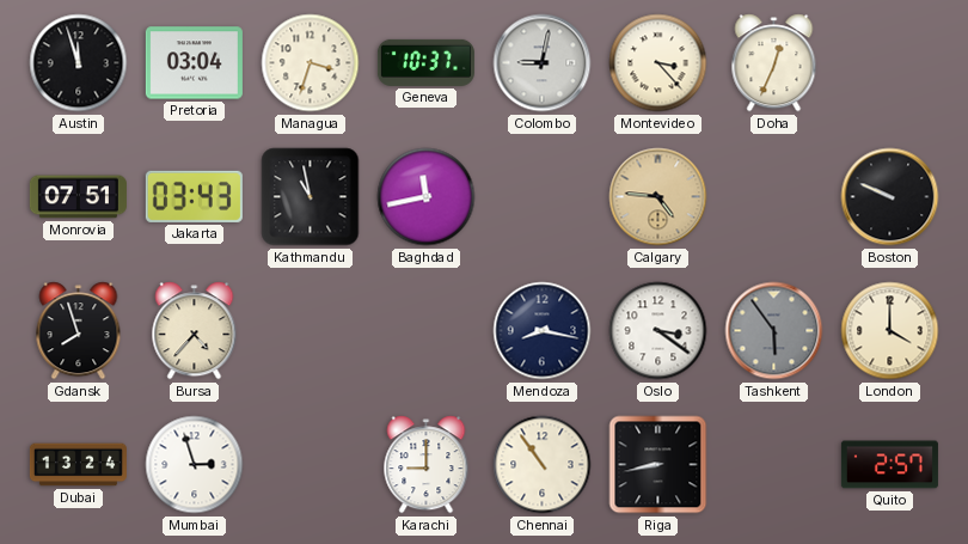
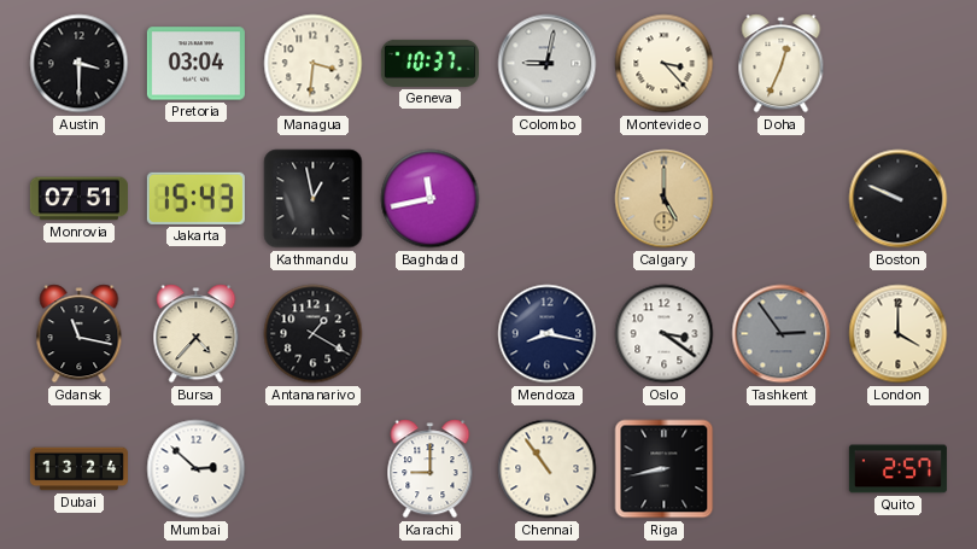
Austin: 11:57 -> 3:30
Managua: 3:33 -> 3:31
Jakarta: 03:43 -> 15:43
Kathmandu: 10:58 -> 12:58
Calgary: 4:46 -> 5:00
Gdansk: 7:57 -> 11:17
Antananarivo: none -> 1:20
Tashkent: 5:54 -> 2:54
Mumbai: 2:57 -> 2:52
